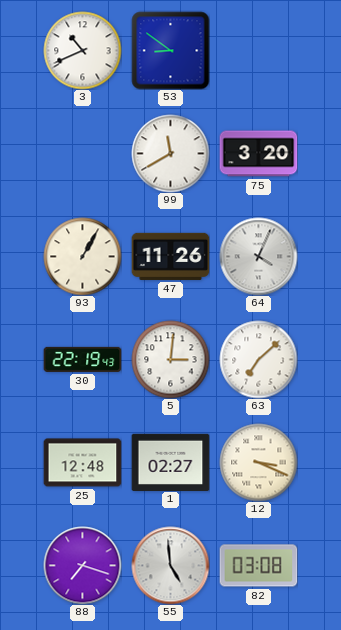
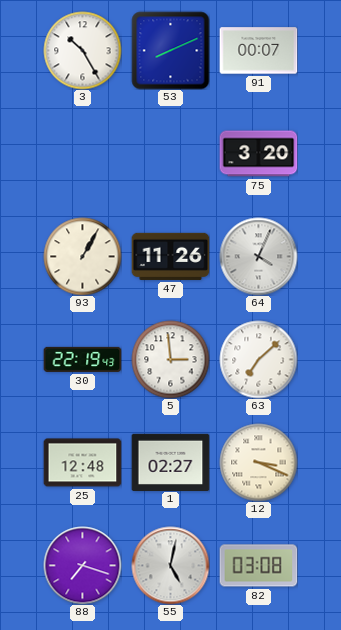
3: 10:41 -> 10:25
53: 8:51 -> 8:11
91: none -> 00:07
99: 11:40 -> none
5: 3:01 -> 2:59
55: 4:59 -> 5:02
